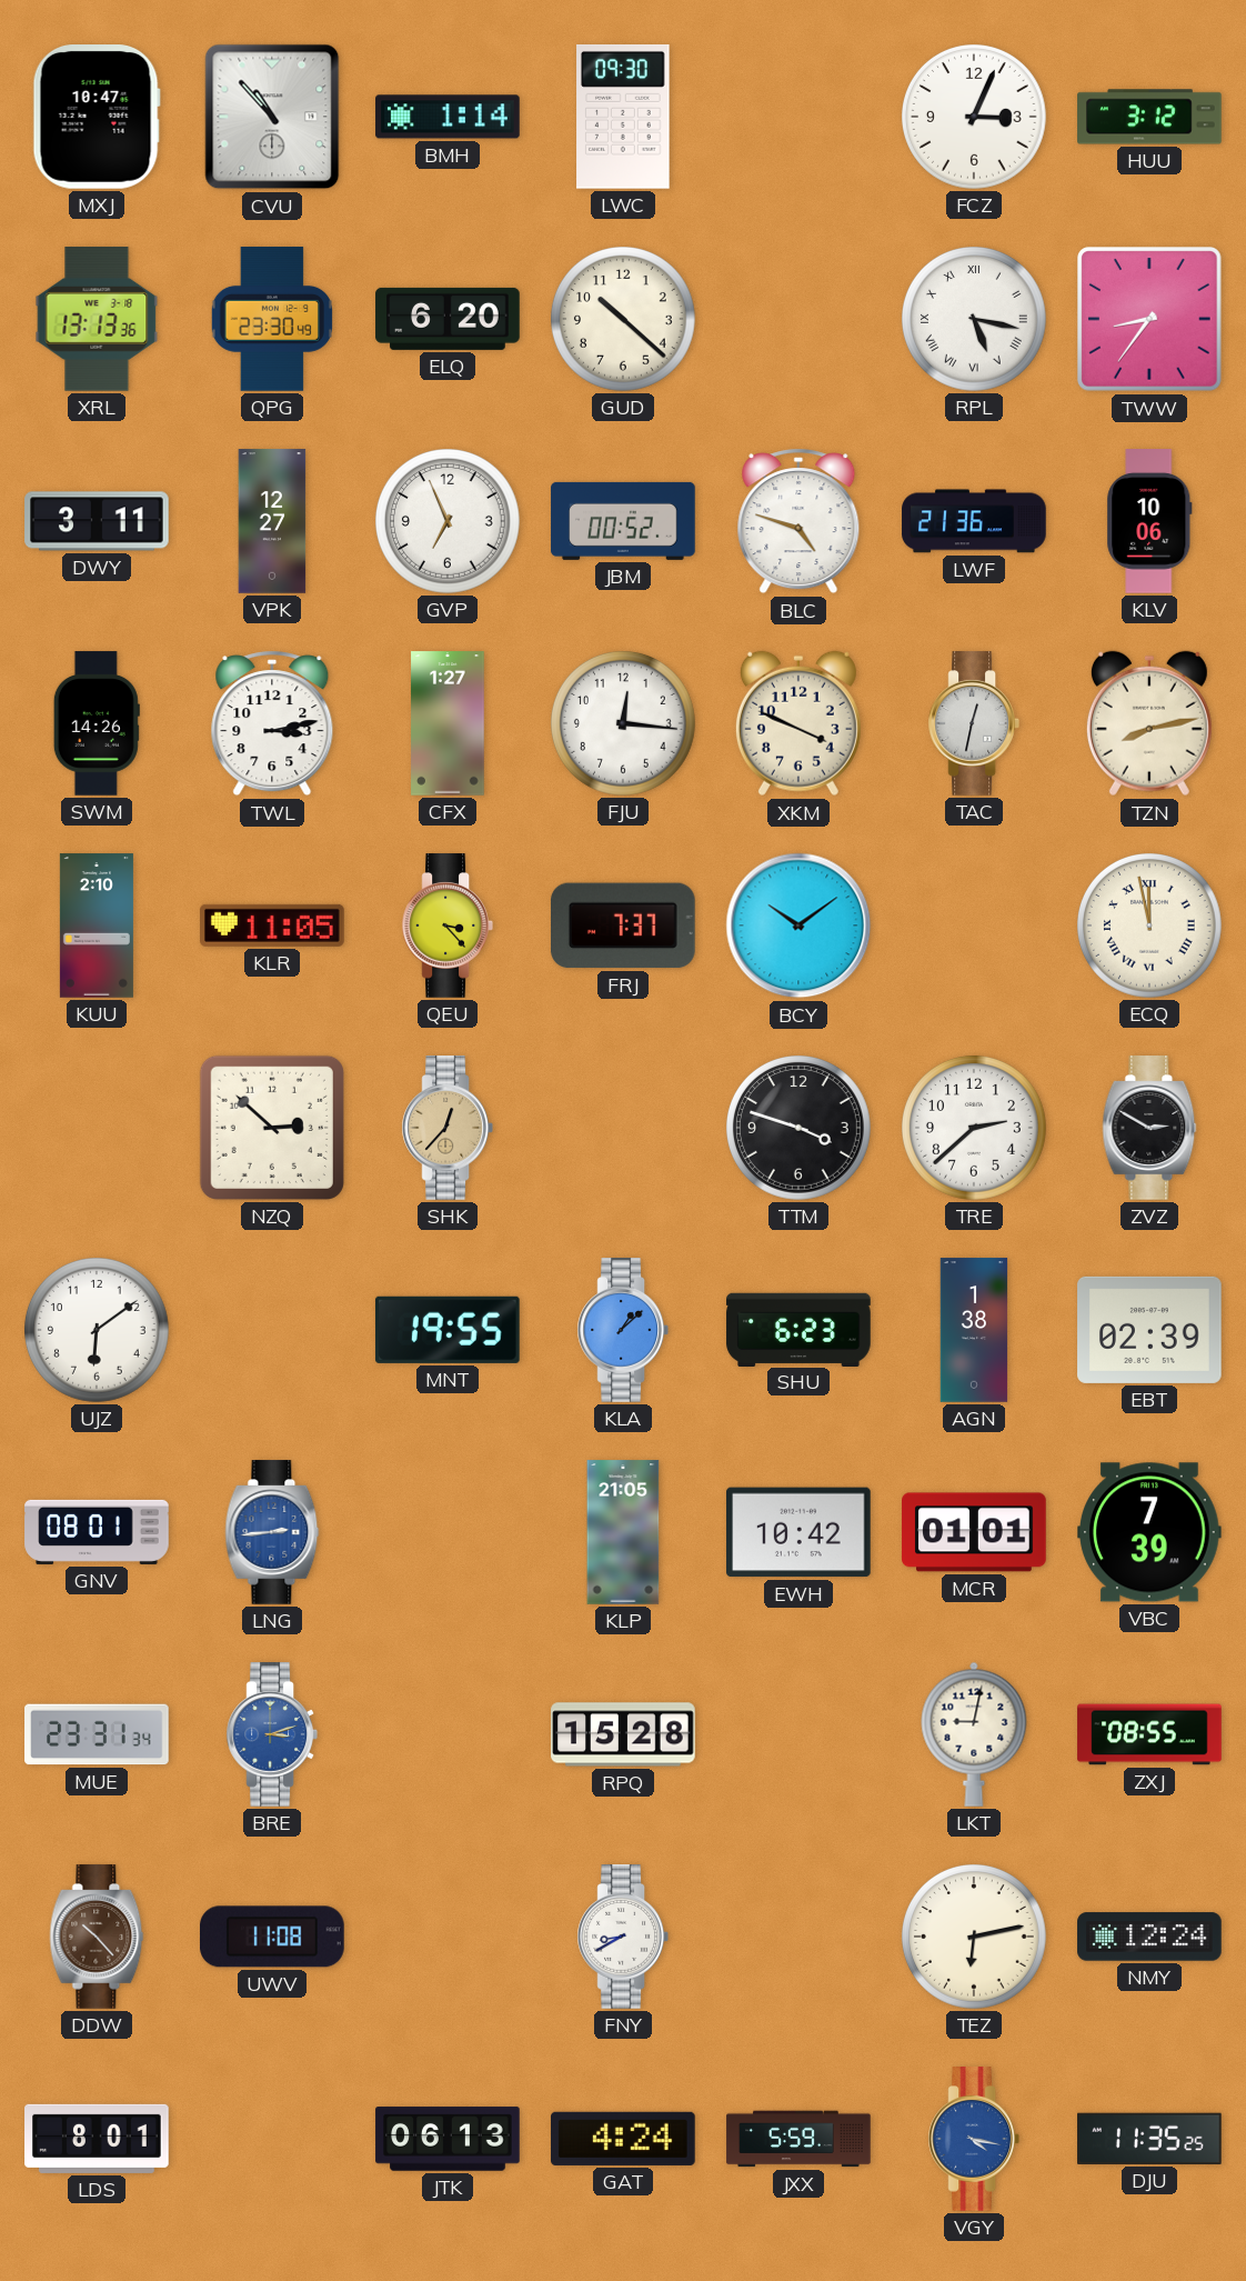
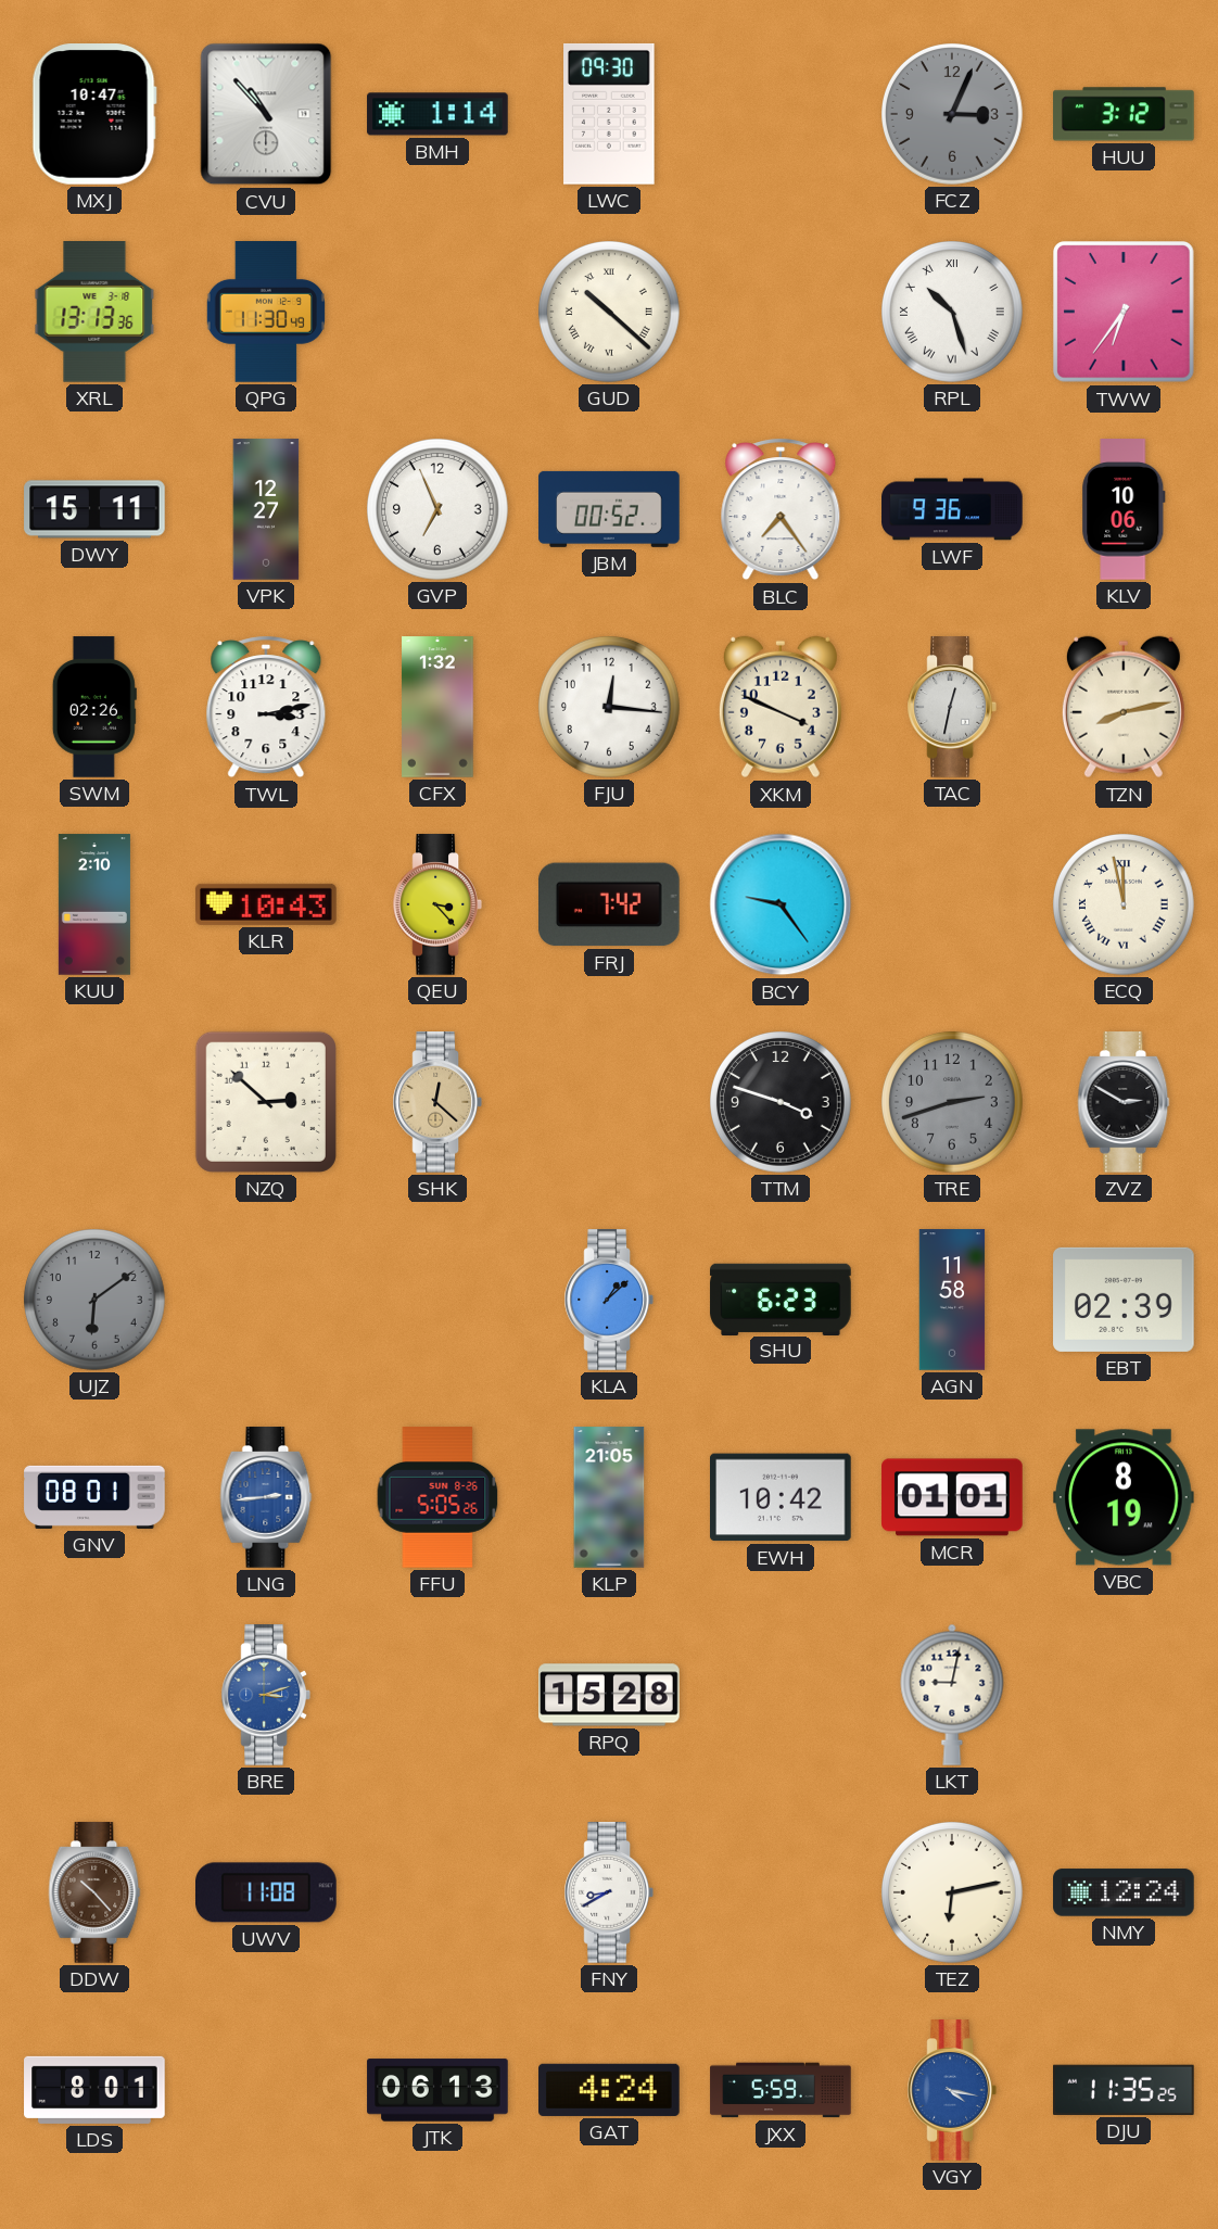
FCZ dial: white -> grey
QPG: 23:30 -> 11:30
ELQ: 6:20 -> none
GUD numerals: Arabic -> Roman
RPL: 5:17 -> 10:27
TWW: 8:36 -> 6:36
DWY: 3:11 -> 15:11
BLC: 4:48 -> 7:24
LWF: 21:36 -> 9:36
SWM: 14:26 -> 02:26
CFX: 1:27 -> 1:32
KLR: 11:05 -> 10:43
FRJ: 7:37 -> 7:42
BCY: 10:09 -> 9:24
SHK: 12:37 -> 12:22
TRE: 2:38 -> 2:42
TRE dial: white -> grey
UJZ dial: white -> grey
MNT: 19:55 -> none
AGN: 1:38 -> 11:58
FFU: none -> 5:05
VBC: 7:39 -> 8:19
MUE: 23:31 -> none
ZXJ: 08:55 -> none
